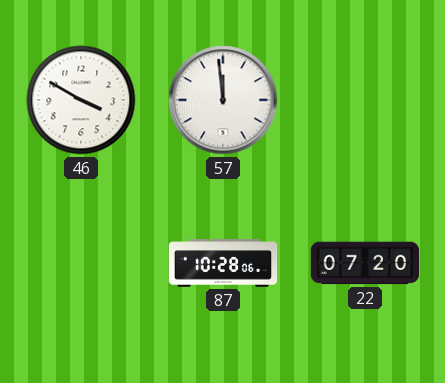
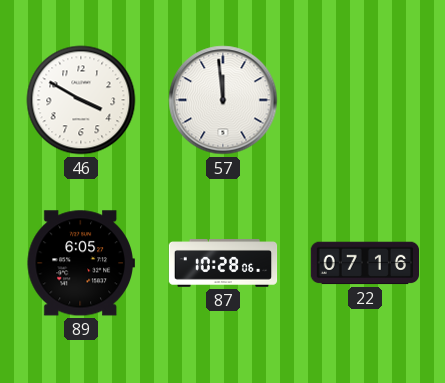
89: none -> 6:05
22: 07:20 -> 07:16
